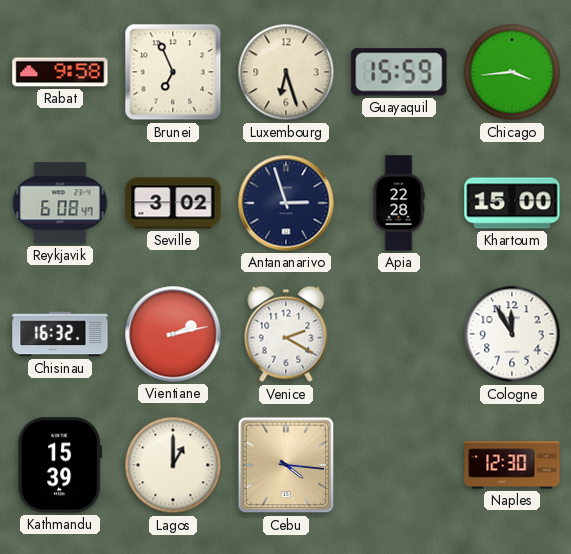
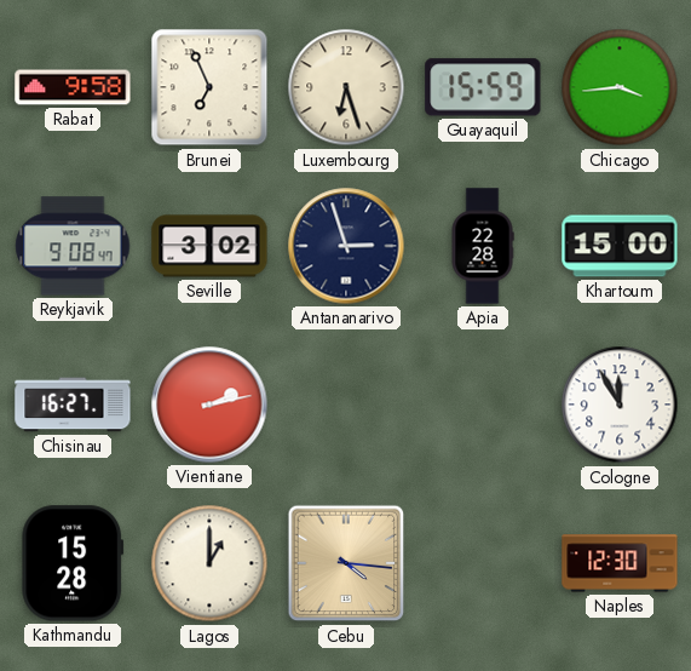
Reykjavik: 6:08 -> 9:08
Chisinau: 16:32 -> 16:27
Venice: 2:20 -> none
Kathmandu: 15:39 -> 15:28
